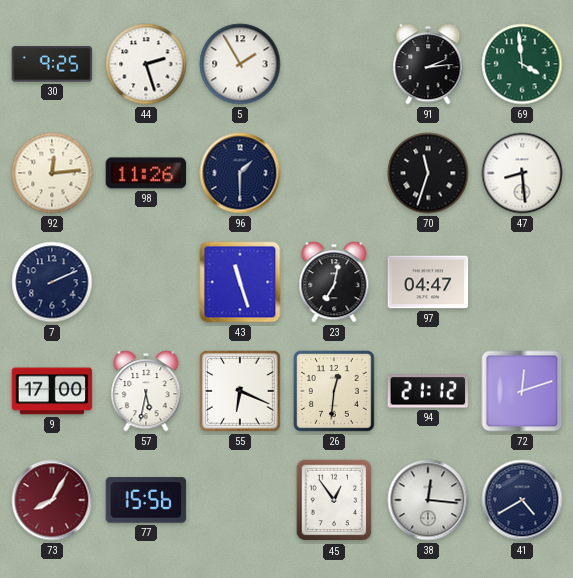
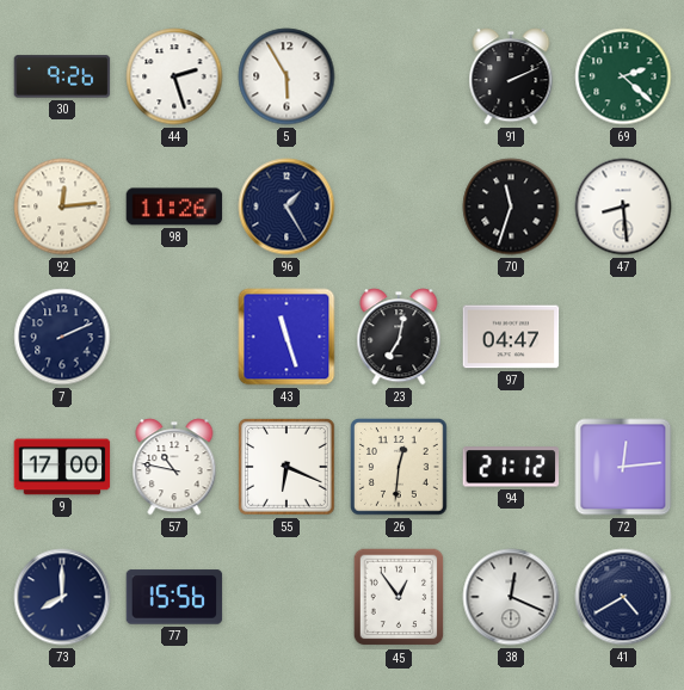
30: 9:25 -> 9:26
5: 1:55 -> 5:55
91: 2:14 -> 2:11
69: 3:59 -> 2:22
96: 1:30 -> 1:25
57: 5:32 -> 10:47
72: 12:12 -> 12:14
73: 8:05 -> 8:00
73 dial: burgundy -> navy
38: 12:16 -> 12:19
